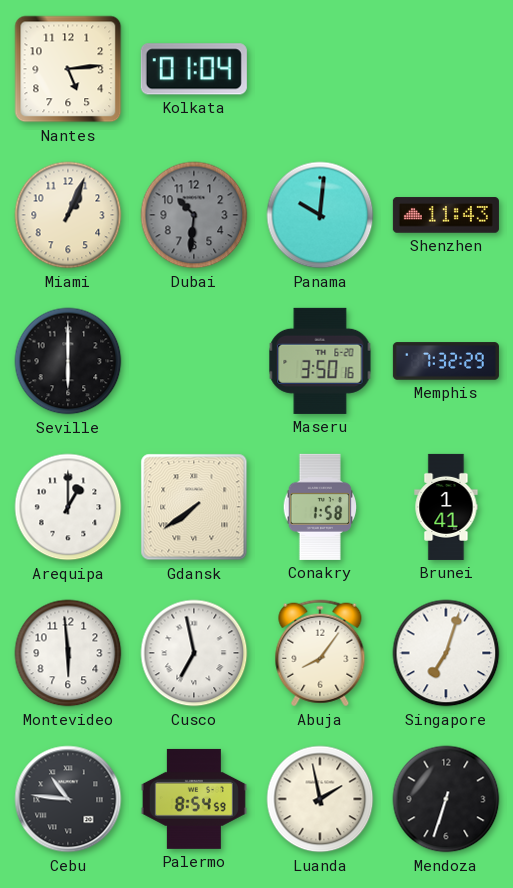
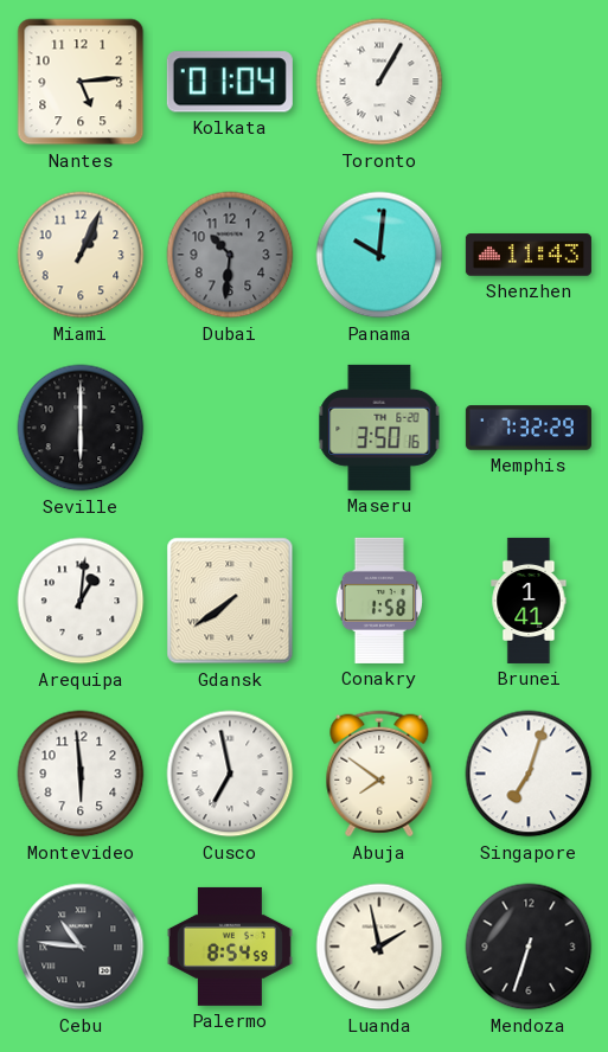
Toronto: none -> 1:05
Arequipa: 1:00 -> 1:01
Abuja: 8:06 -> 7:51
